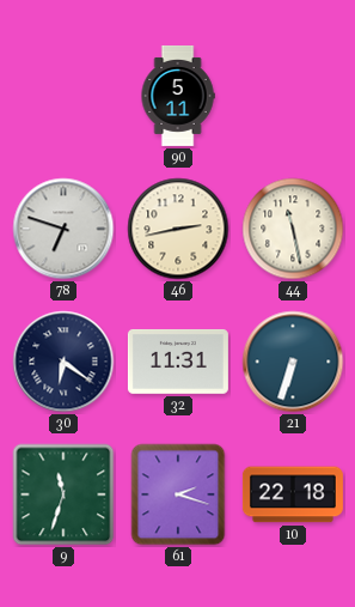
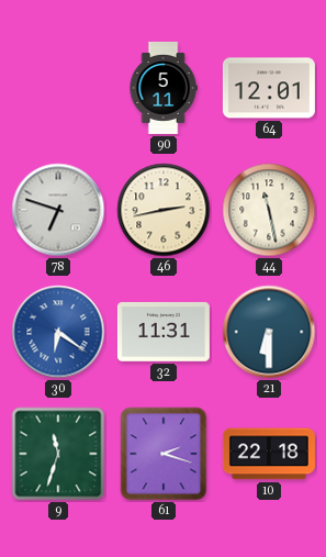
64: none -> 12:01
30 dial: navy -> blue
21: 6:33 -> 6:30
